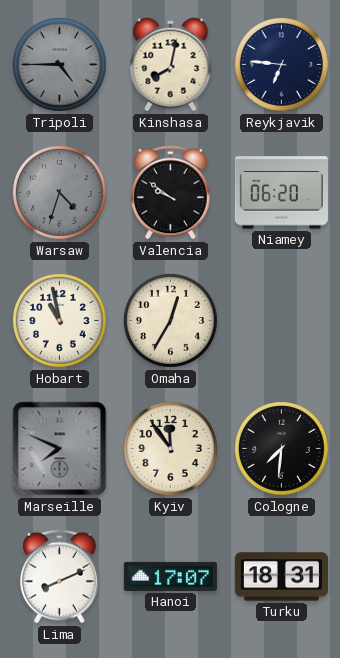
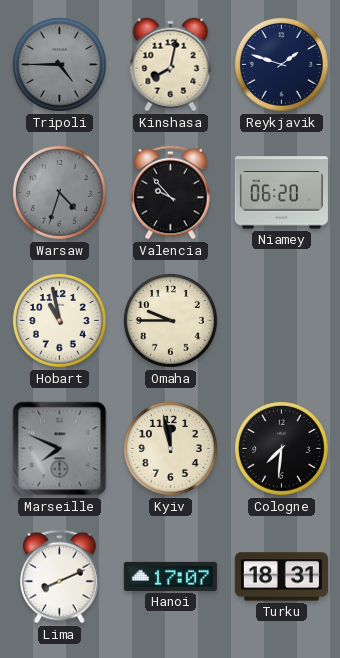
Reykjavik: 6:46 -> 1:48
Valencia: 9:51 -> 9:53
Omaha: 12:35 -> 9:45
Kyiv: 11:54 -> 11:58
